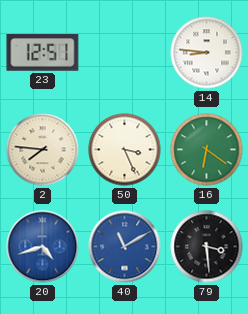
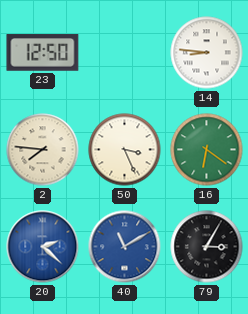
23: 12:51 -> 12:50
20: 4:42 -> 2:22
79: 3:29 -> 3:05
